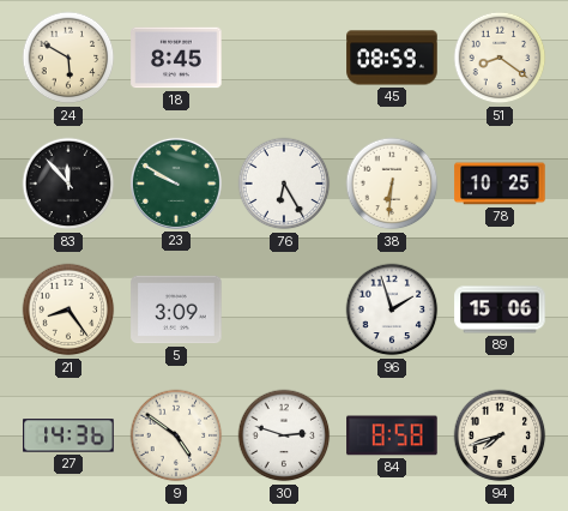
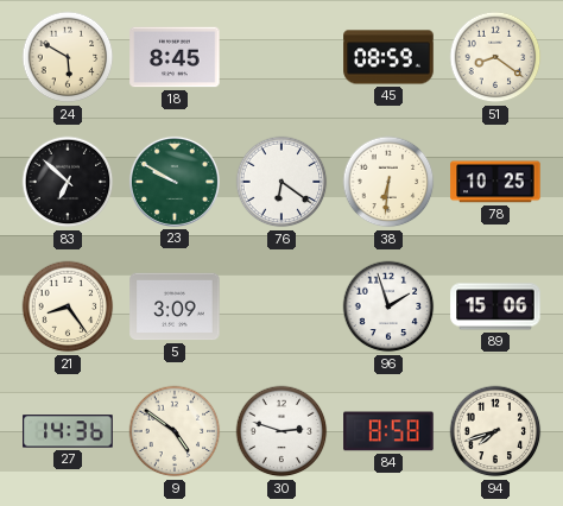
83: 11:53 -> 6:52
76: 6:25 -> 6:21
